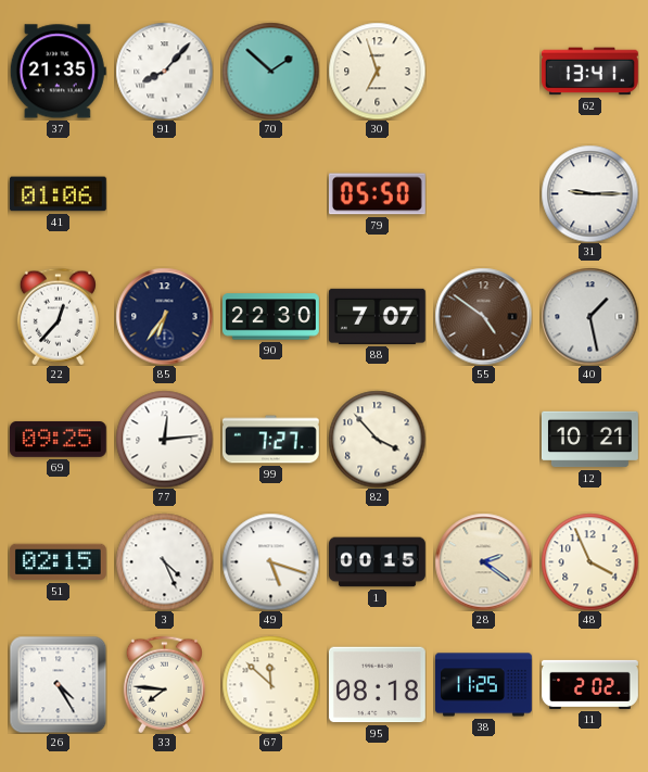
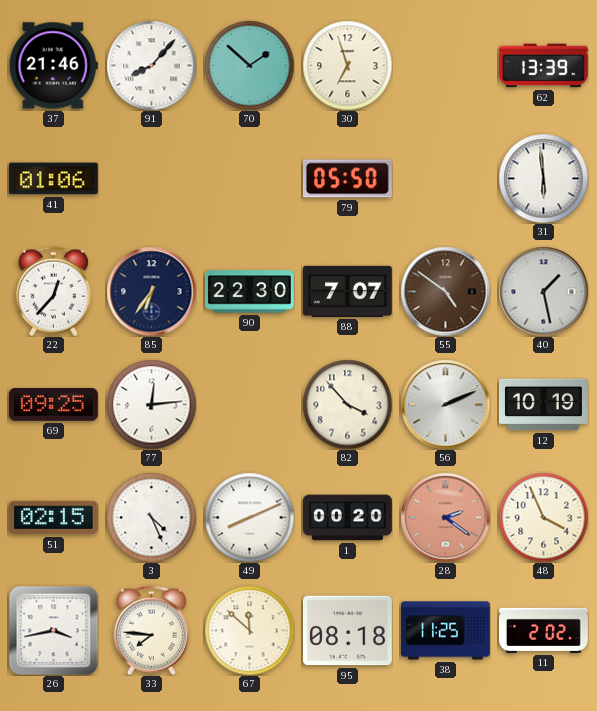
37: 21:35 -> 21:46
62: 13:41 -> 13:39
31: 9:15 -> 5:59
99: 7:27 -> none
56: none -> 2:11
12: 10:21 -> 10:19
49: 5:18 -> 8:11
1: 00:15 -> 00:20
28 dial: cream -> salmon
26: 4:25 -> 3:43
